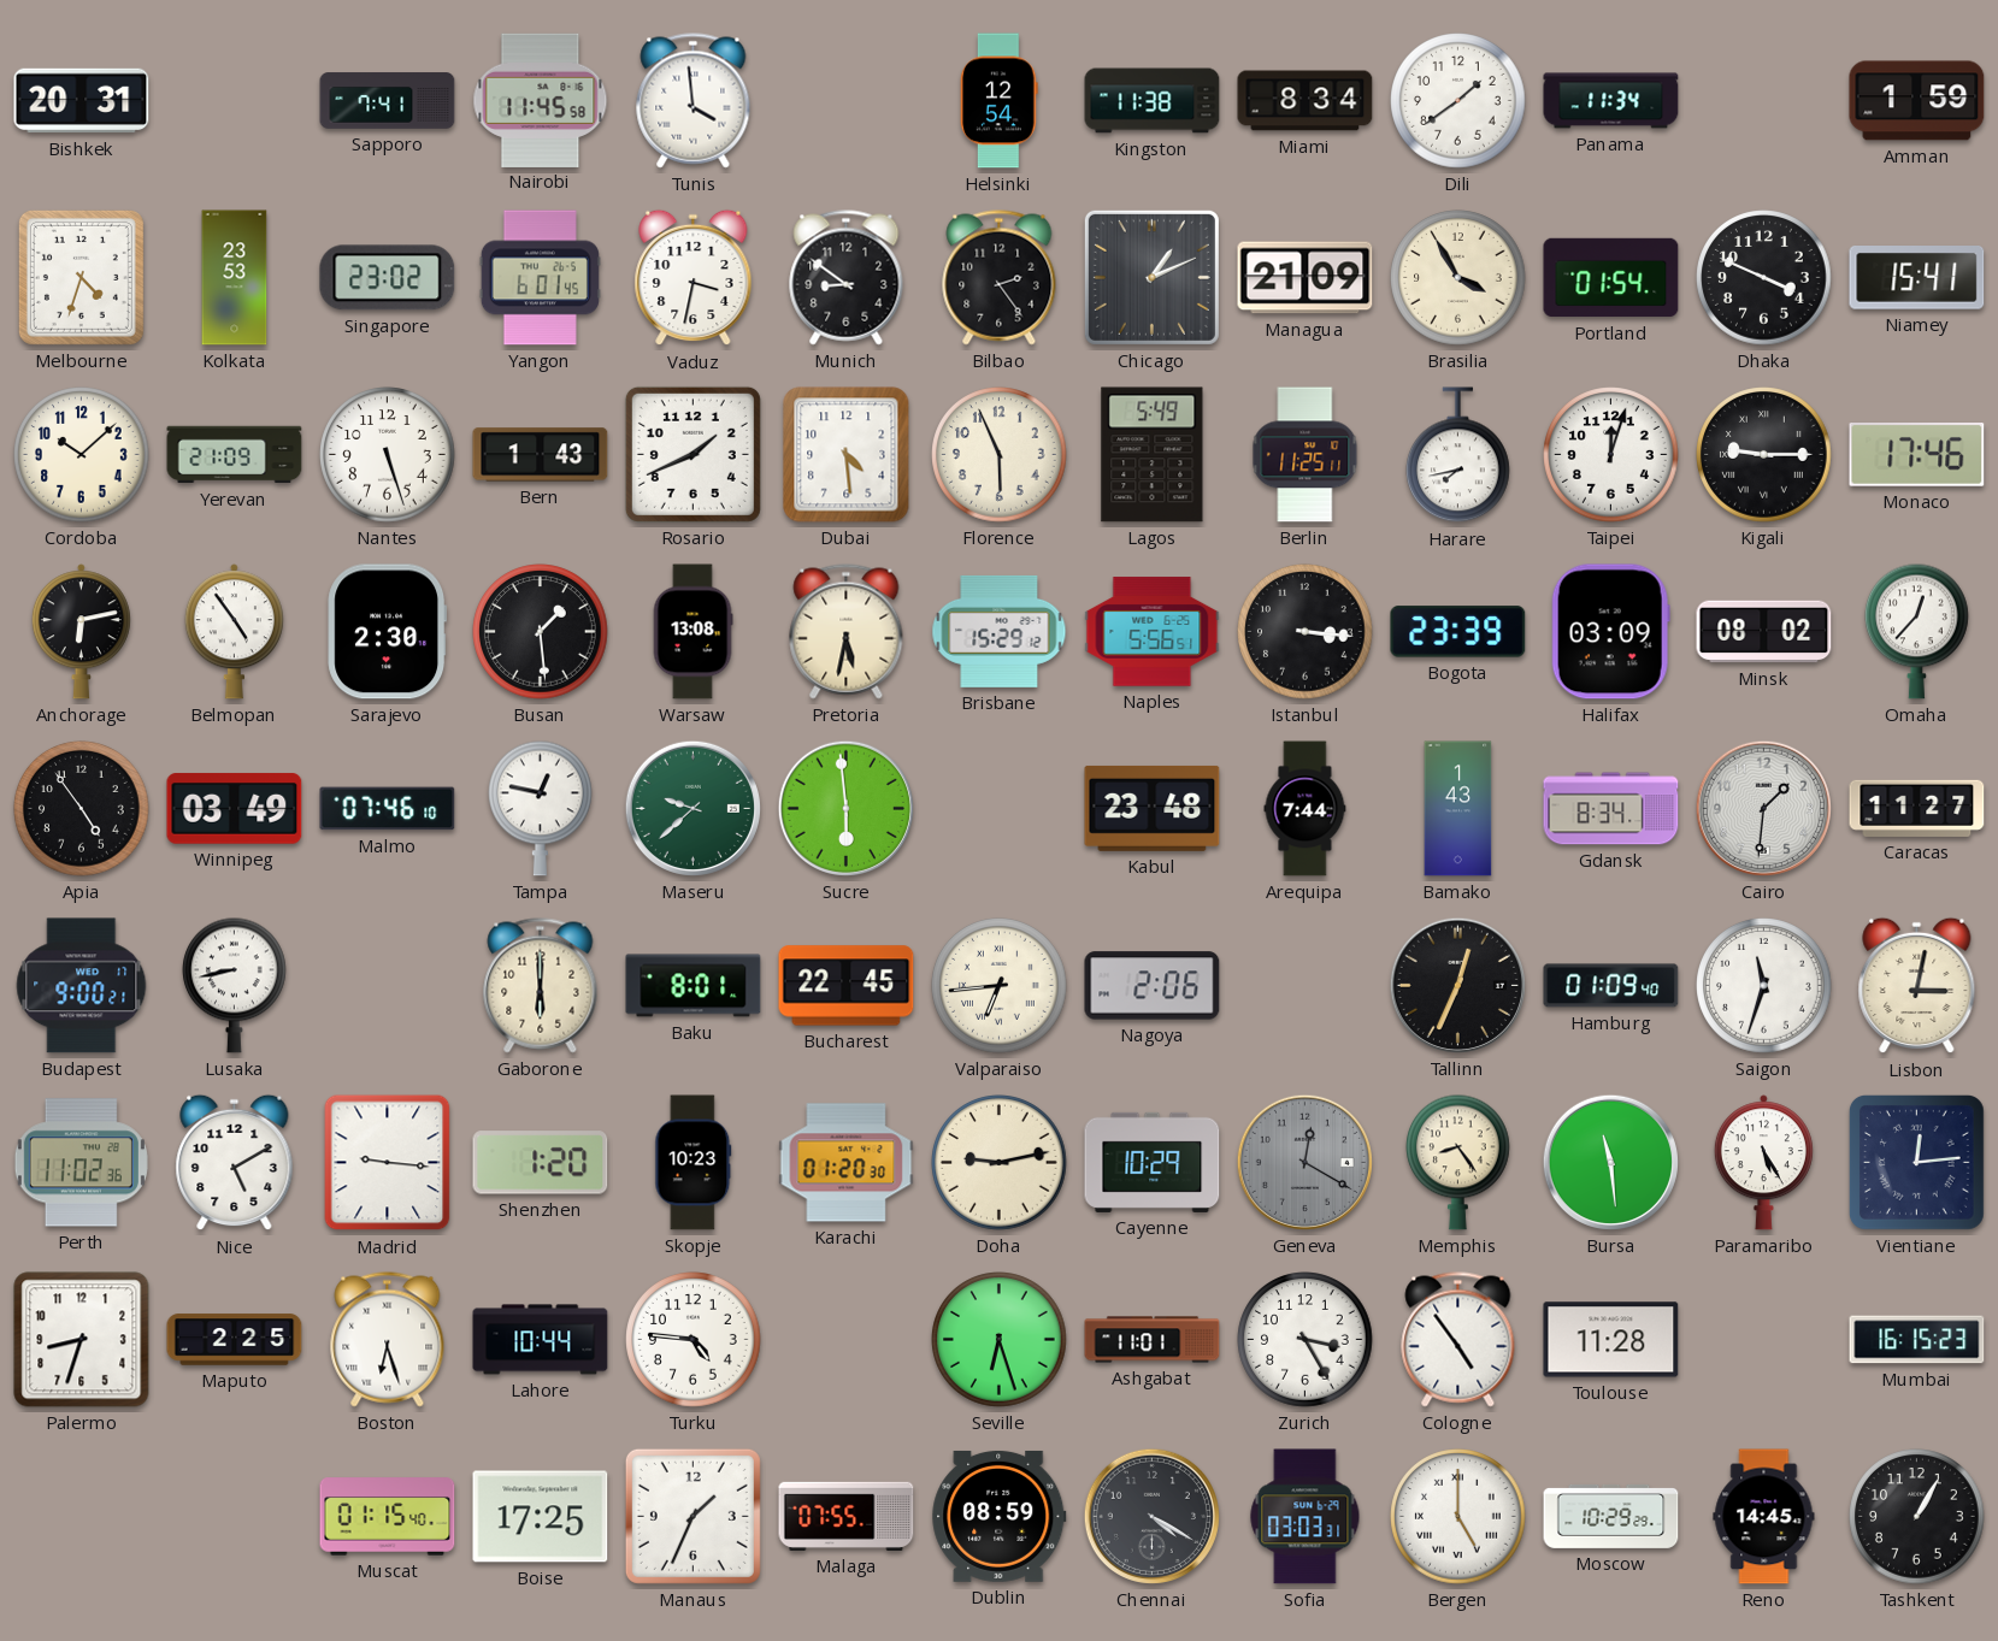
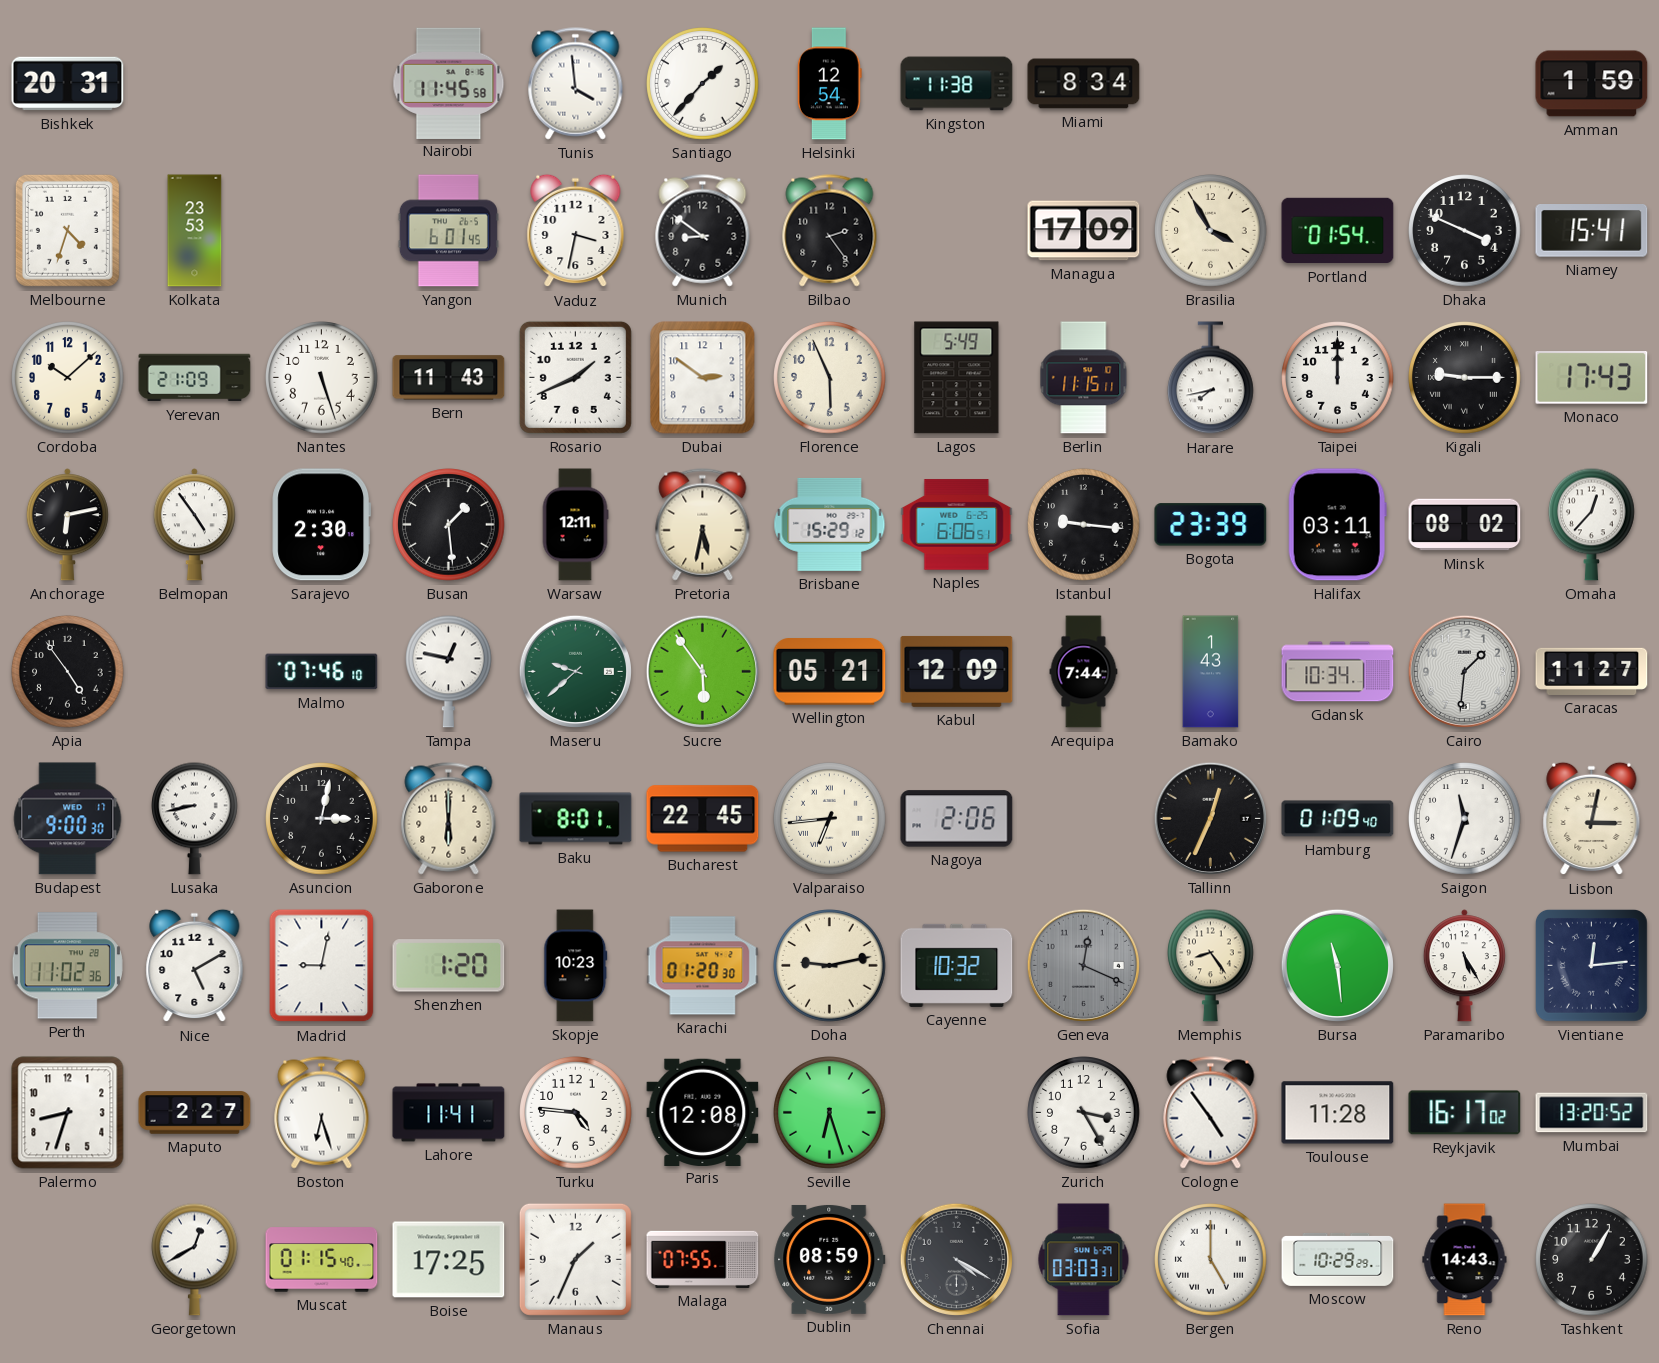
Sapporo: 7:41 -> none
Santiago: none -> 1:37
Dili: 1:39 -> none
Panama: 11:34 -> none
Singapore: 23:02 -> none
Chicago: 1:11 -> none
Managua: 21:09 -> 17:09
Bern: 1:43 -> 11:43
Dubai: 4:29 -> 2:51
Berlin: 11:25 -> 11:15
Taipei: 12:03 -> 12:00
Monaco: 17:46 -> 17:43
Warsaw: 13:08 -> 12:11
Naples: 5:56 -> 6:06
Istanbul: 3:16 -> 9:16
Halifax: 03:09 -> 03:11
Winnipeg: 03:49 -> none
Sucre: 5:59 -> 5:54
Wellington: none -> 05:21
Kabul: 23:48 -> 12:09
Gdansk: 8:34 -> 10:34
Budapest: 9:00:21 -> 9:00:30
Asuncion: none -> 3:02
Madrid: 9:16 -> 9:02
Cayenne: 10:29 -> 10:32
Geneva: 12:20 -> 12:19
Maputo: 2:25 -> 2:27
Lahore: 10:44 -> 11:41
Paris: none -> 12:08
Ashgabat: 11:01 -> none
Reykjavik: none -> 16:17
Mumbai: 16:15 -> 13:20
Georgetown: none -> 12:40
Reno: 14:45 -> 14:43
